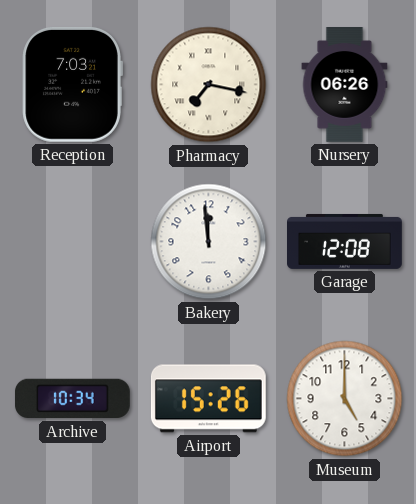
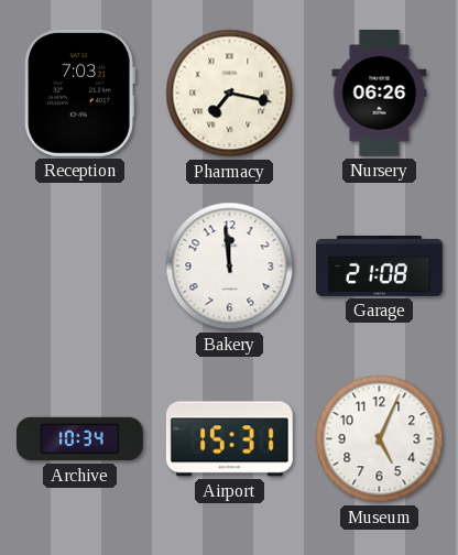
Garage: 12:08 -> 21:08
Airport: 15:26 -> 15:31
Museum: 5:00 -> 5:04
